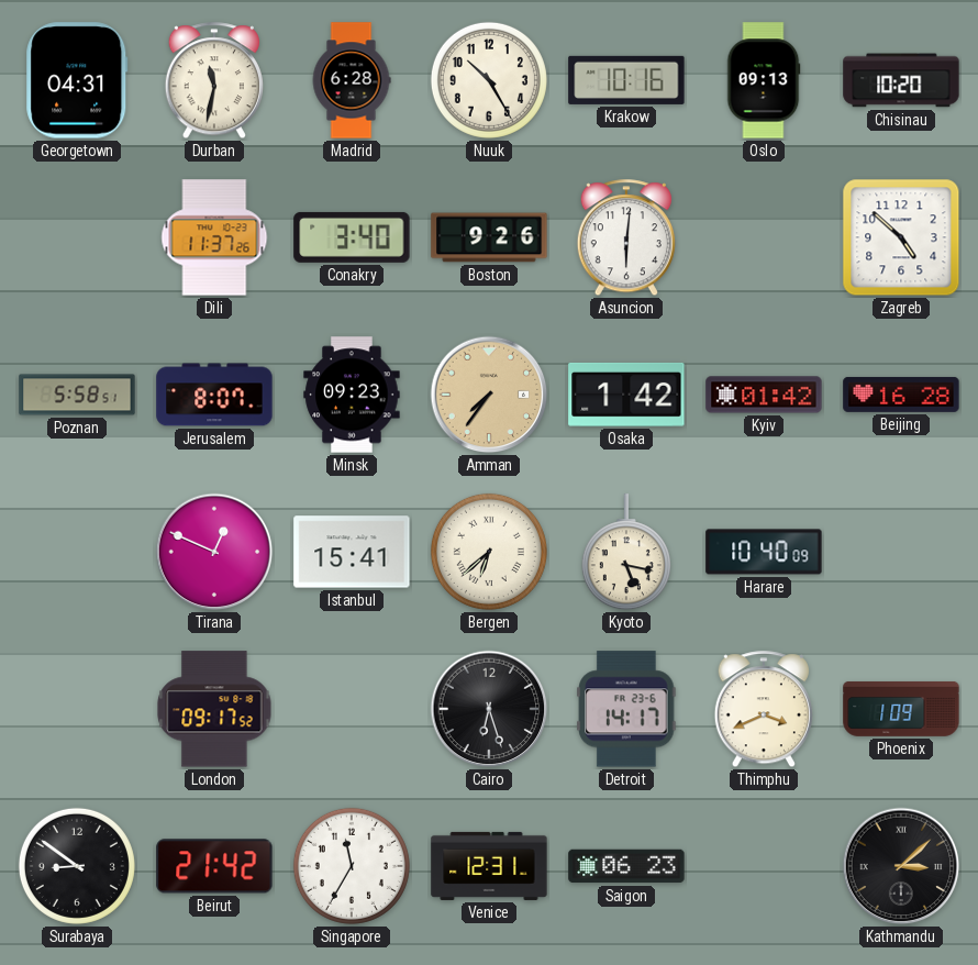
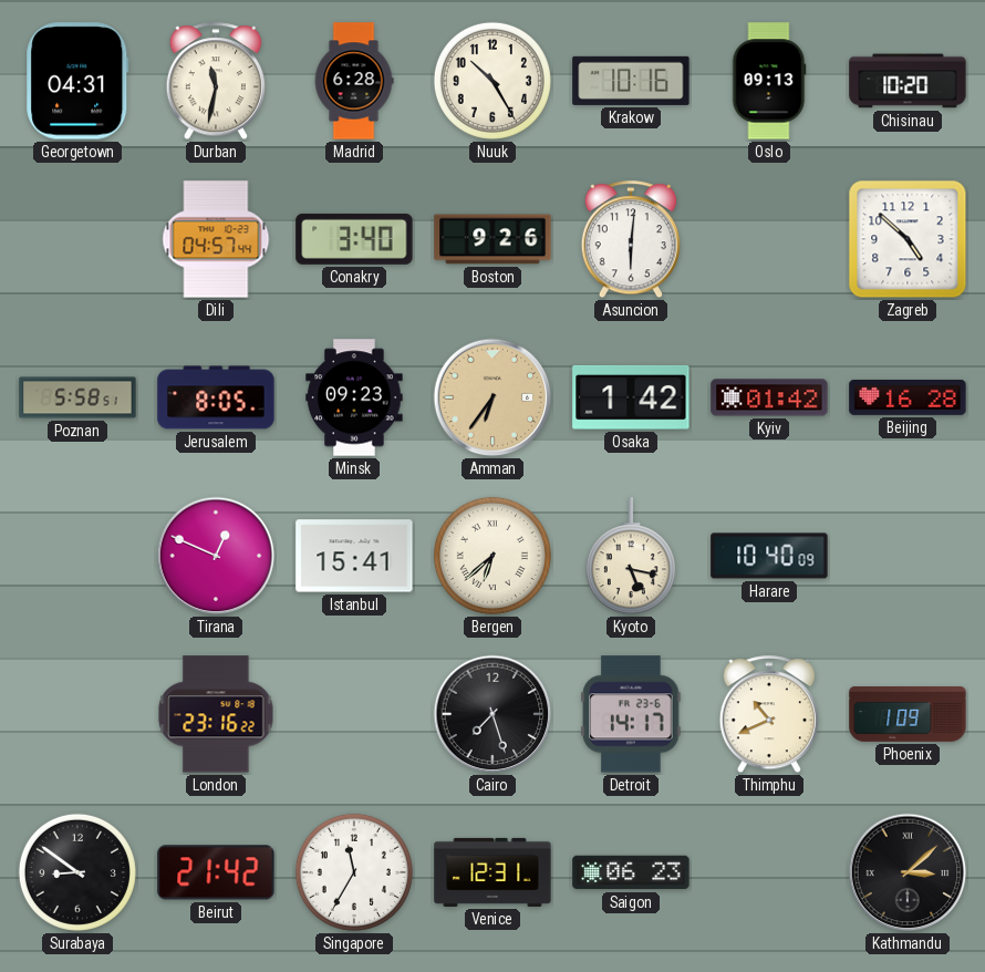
Dili: 11:37 -> 04:57
Jerusalem: 8:07 -> 8:05
Amman: 7:36 -> 6:36
London: 09:17 -> 23:16
Cairo: 6:27 -> 7:27
Thimphu: 3:41 -> 10:41
